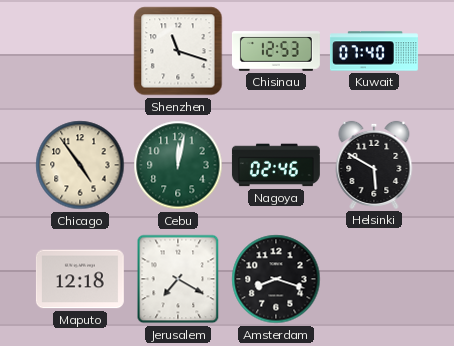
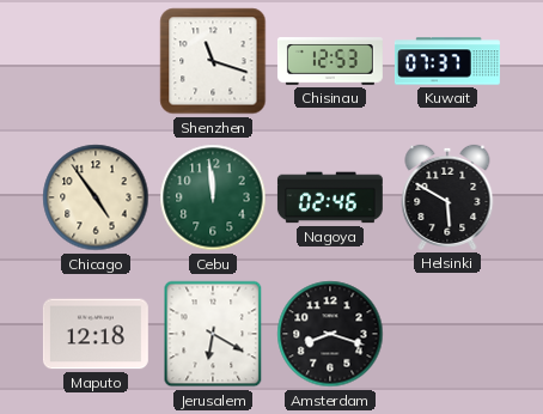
Kuwait: 07:40 -> 07:37
Cebu: 12:02 -> 11:59
Jerusalem: 7:20 -> 6:20
